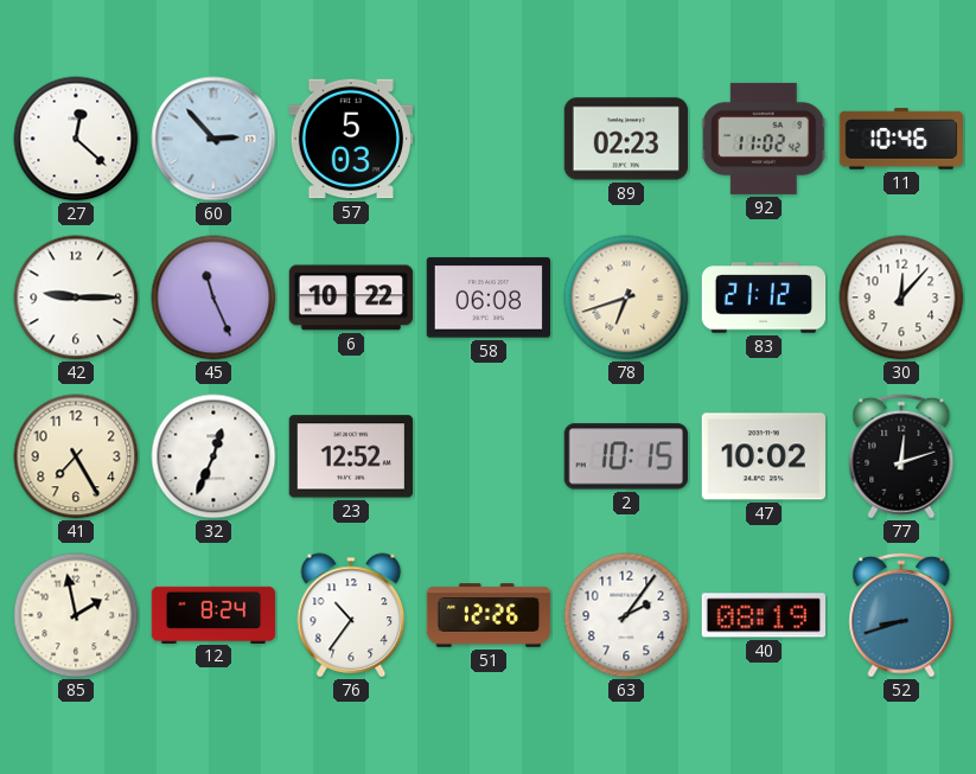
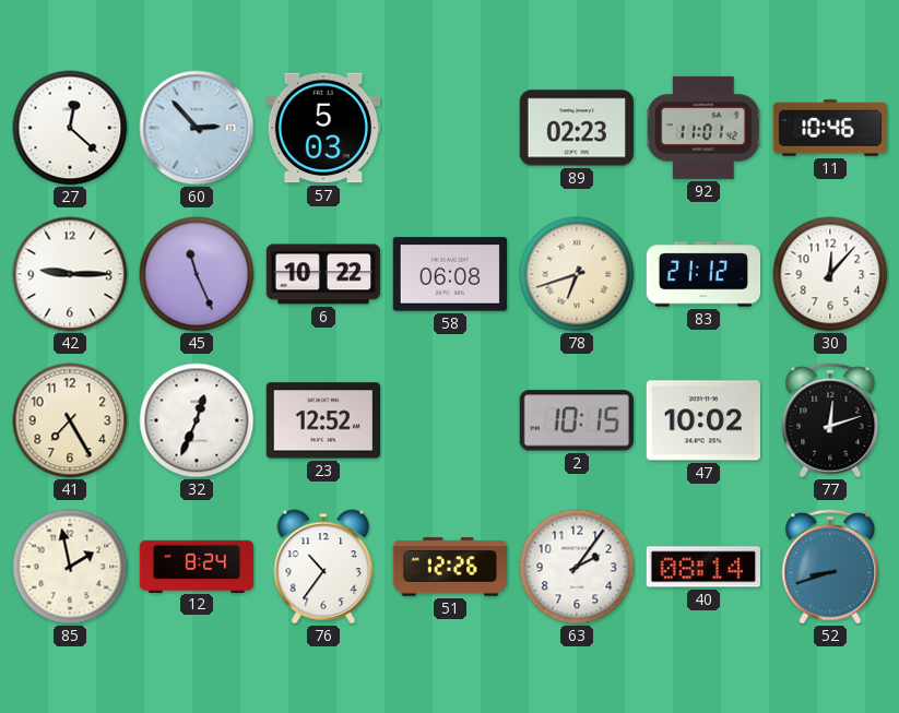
92: 11:02 -> 11:01
40: 08:19 -> 08:14
